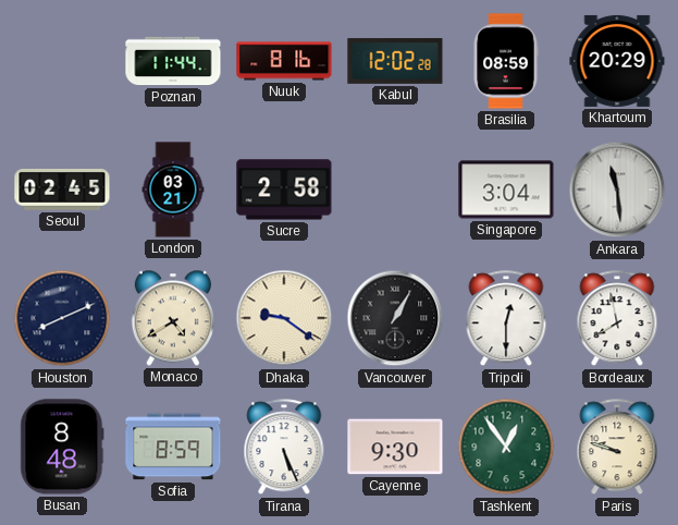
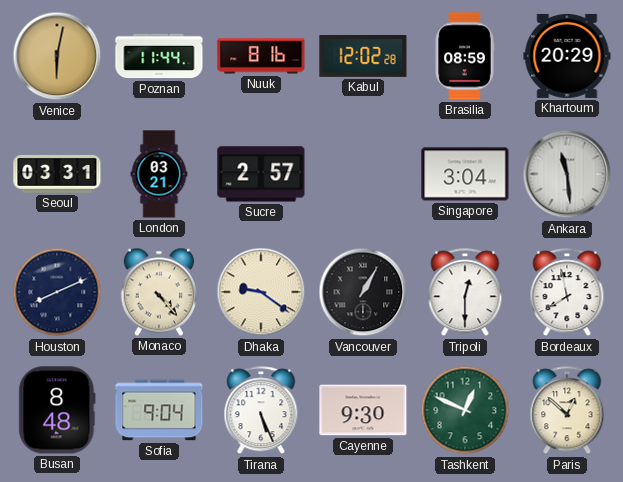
Venice: none -> 6:02
Seoul: 02:45 -> 03:31
Sucre: 2:58 -> 2:57
Monaco: 4:40 -> 4:23
Sofia: 8:59 -> 9:04
Tashkent: 12:54 -> 12:49
Paris: 9:48 -> 12:52
